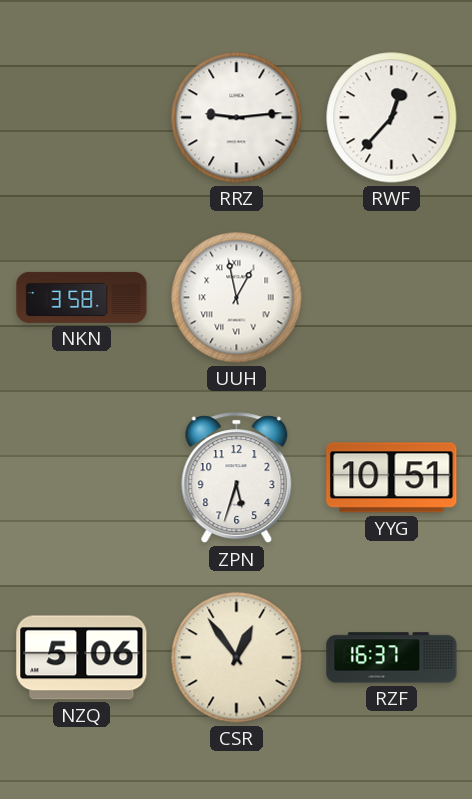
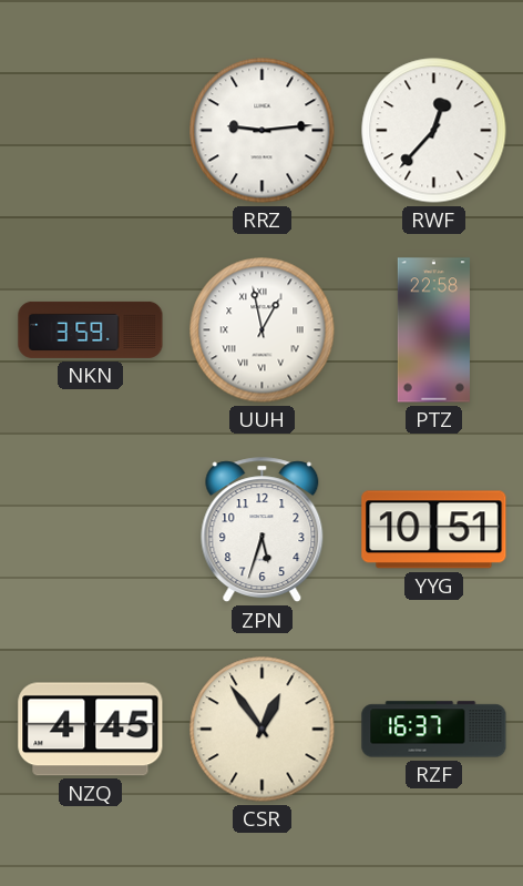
NKN: 3:58 -> 3:59
PTZ: none -> 22:58
NZQ: 5:06 -> 4:45
